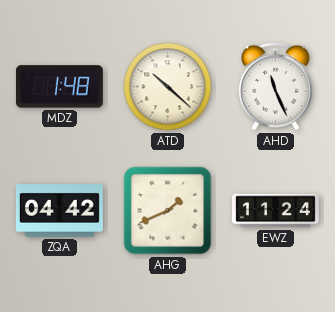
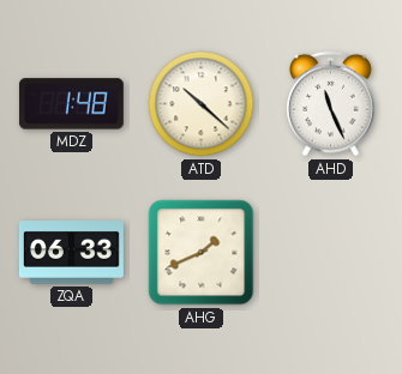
ZQA: 04:42 -> 06:33
EWZ: 11:24 -> none
